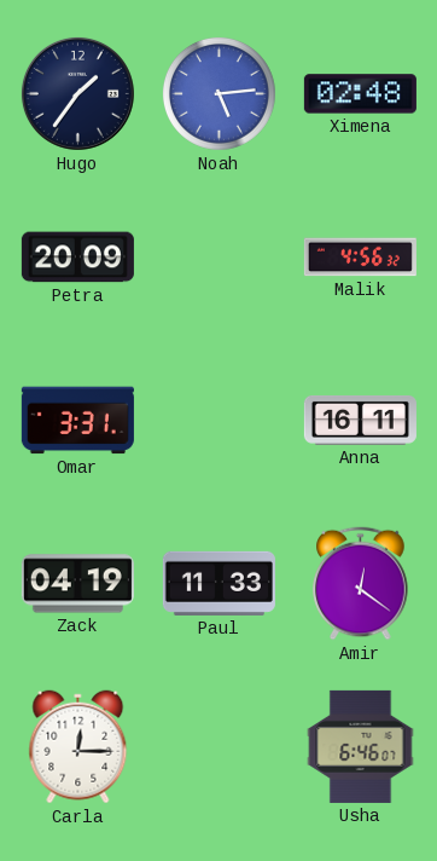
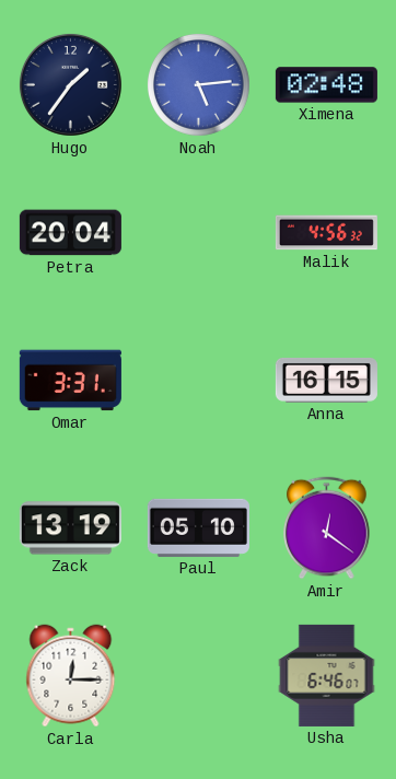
Petra: 20:09 -> 20:04
Anna: 16:11 -> 16:15
Zack: 04:19 -> 13:19
Paul: 11:33 -> 05:10
